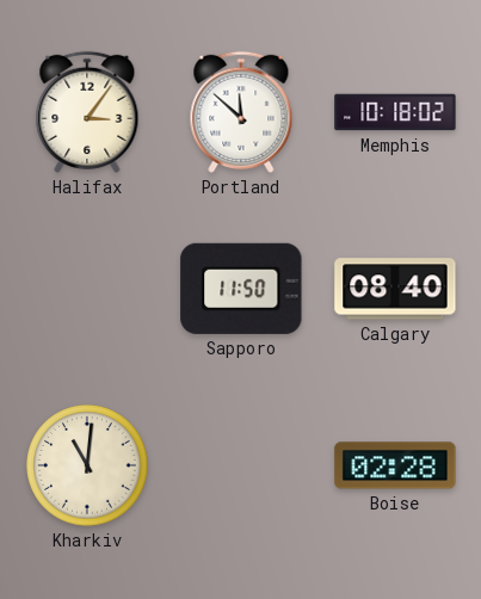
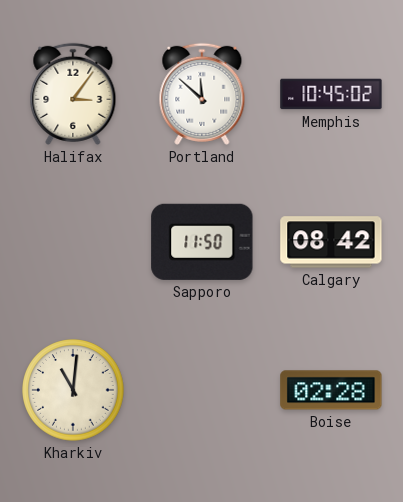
Memphis: 10:18 -> 10:45
Calgary: 08:40 -> 08:42
